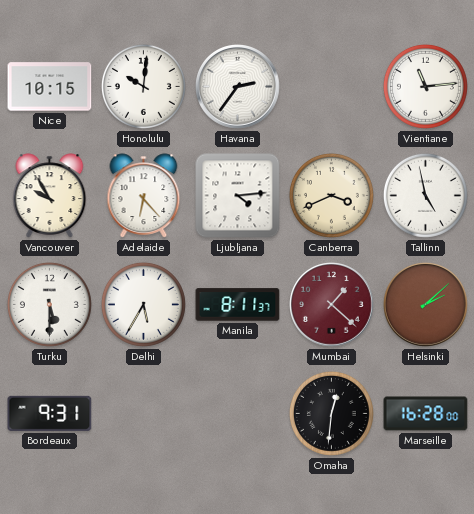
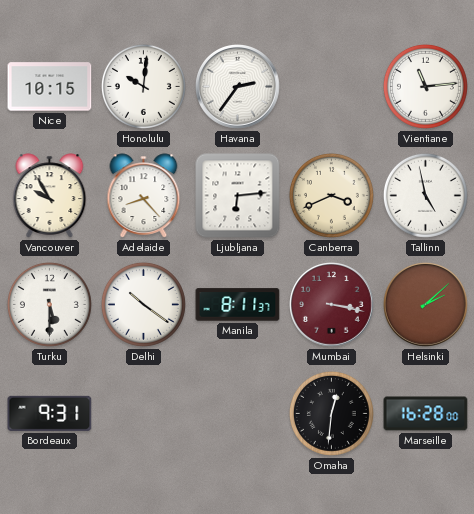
Adelaide: 6:23 -> 8:23
Ljubljana: 4:14 -> 6:14
Delhi: 5:35 -> 10:21
Mumbai: 1:22 -> 3:17
